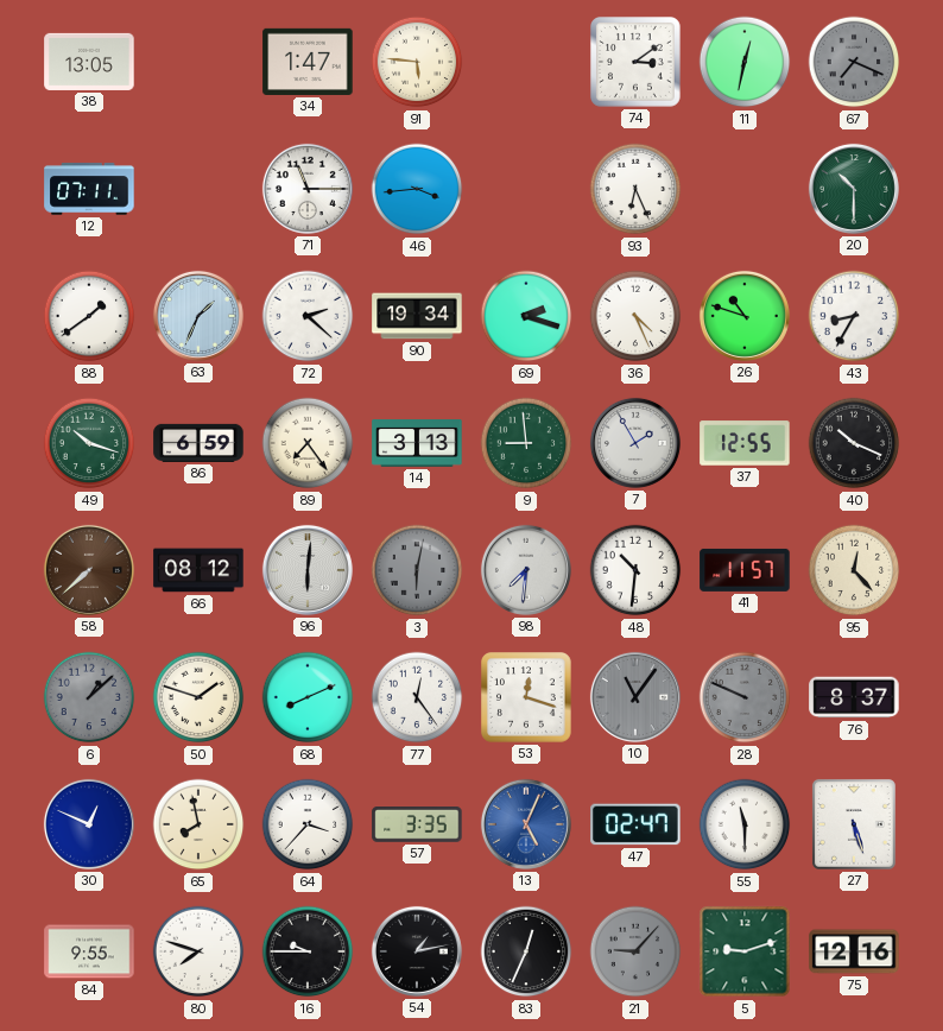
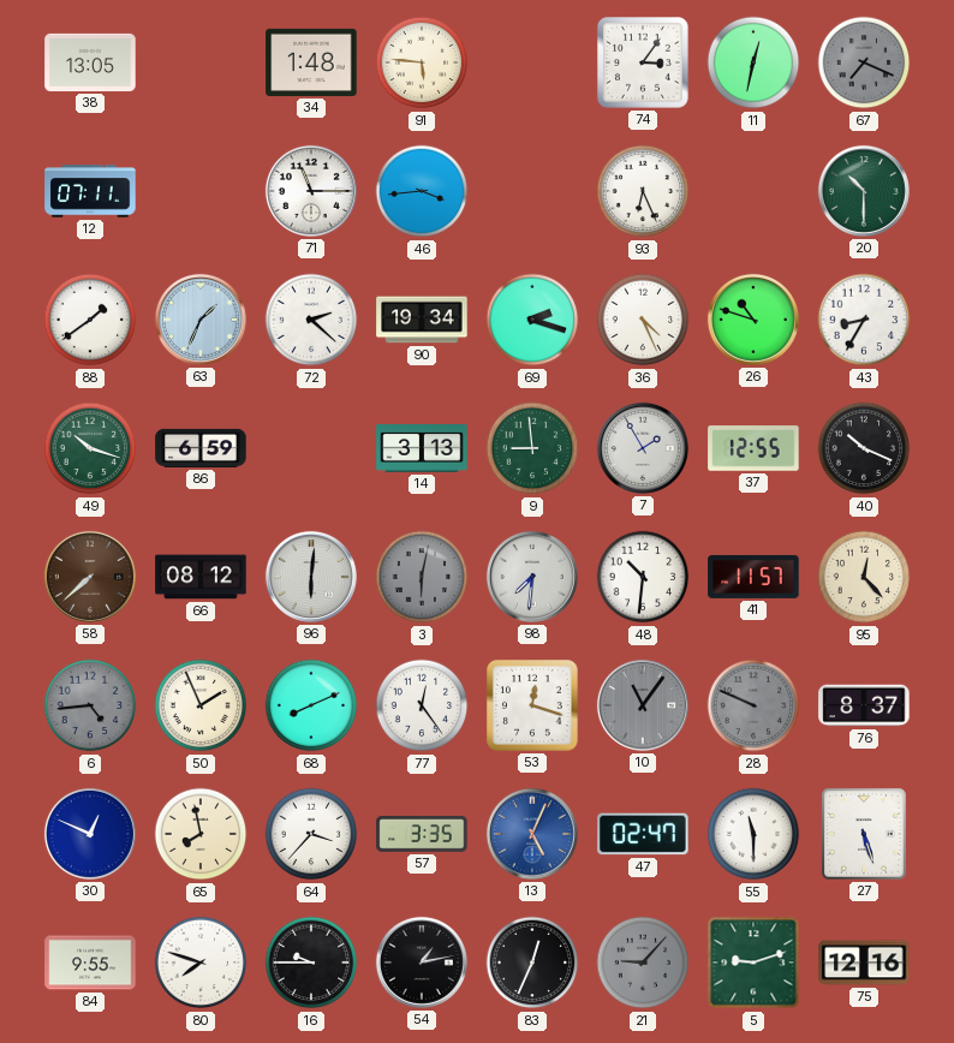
34: 1:47 -> 1:48
74: 3:09 -> 3:06
89: 7:24 -> none
6: 1:08 -> 4:44
50: 1:48 -> 1:56
